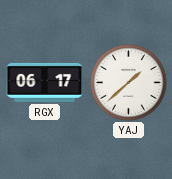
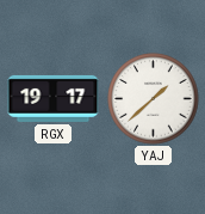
RGX: 06:17 -> 19:17
